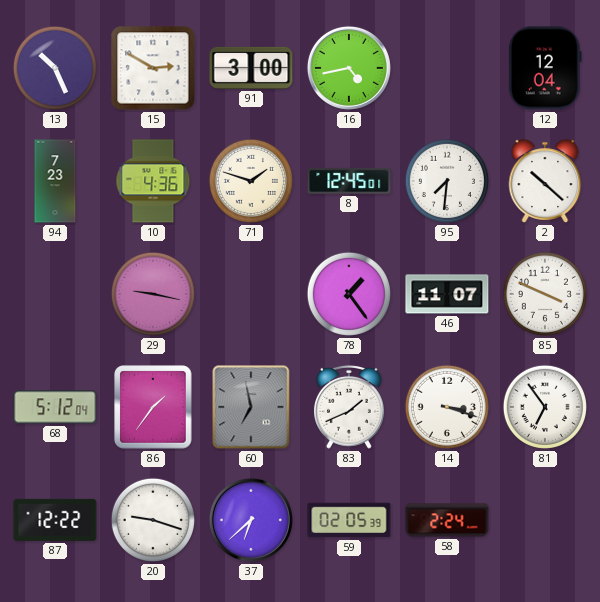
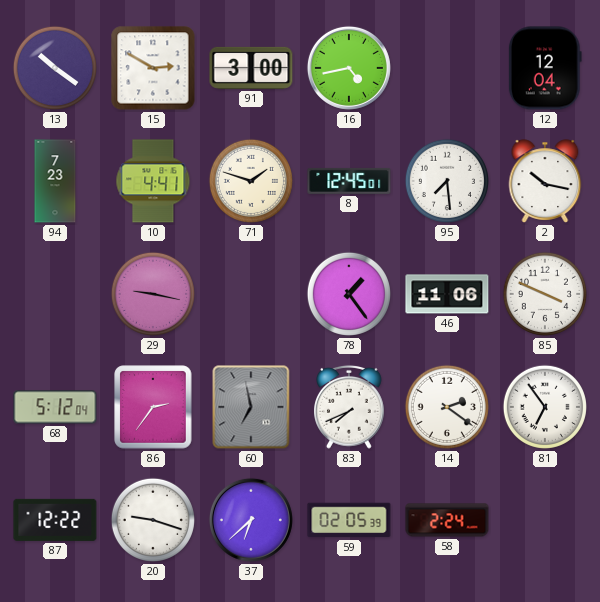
13: 10:26 -> 10:21
10: 4:36 -> 4:41
95: 7:31 -> 7:29
2: 10:22 -> 10:17
46: 11:07 -> 11:06
86: 1:36 -> 2:36
83: 1:41 -> 7:41
14: 3:18 -> 2:21
